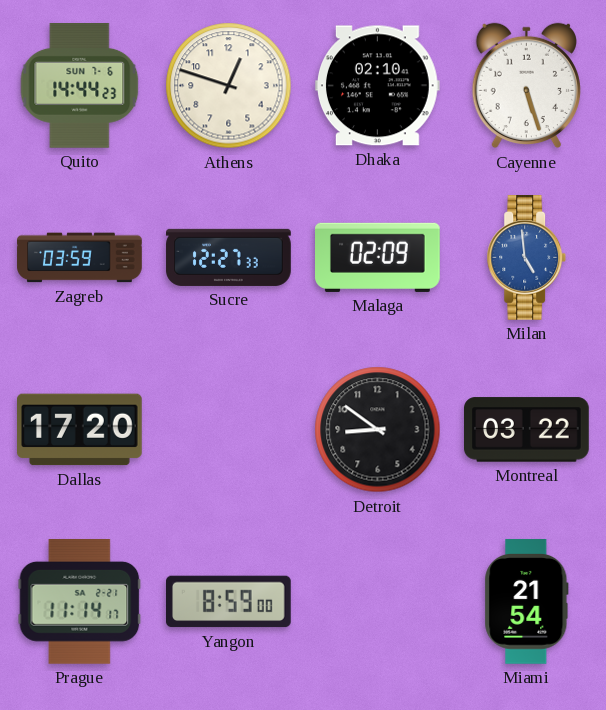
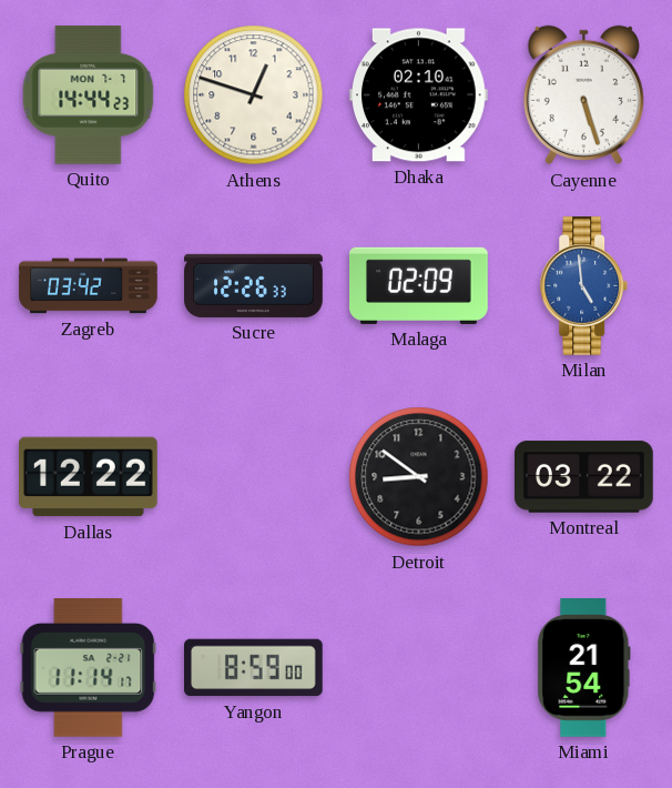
Quito date: SUN 7-6 -> MON 7-7
Zagreb: 03:59 -> 03:42
Sucre: 12:27 -> 12:26
Dallas: 17:20 -> 12:22
